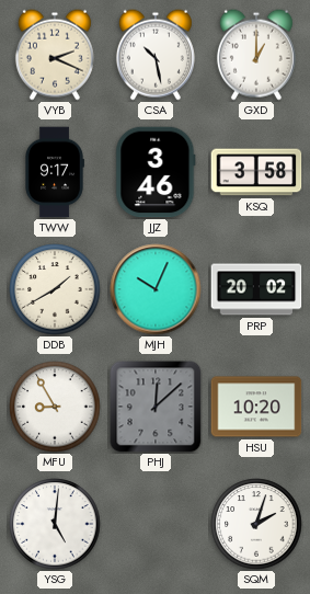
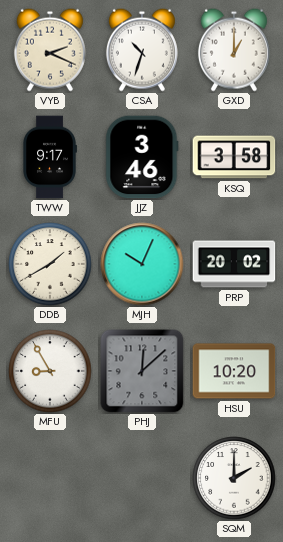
CSA: 10:28 -> 10:33
YSG: 5:01 -> none
SQM: 2:03 -> 2:00
